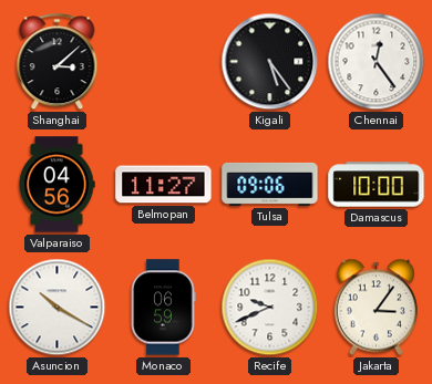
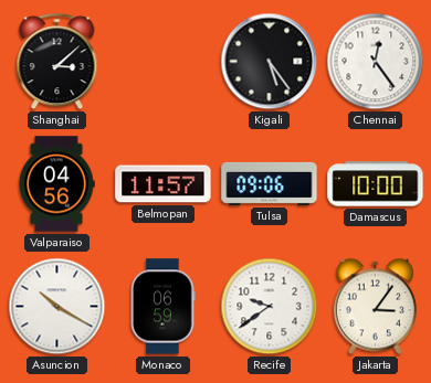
Belmopan: 11:27 -> 11:57
Recife: 9:41 -> 9:39
